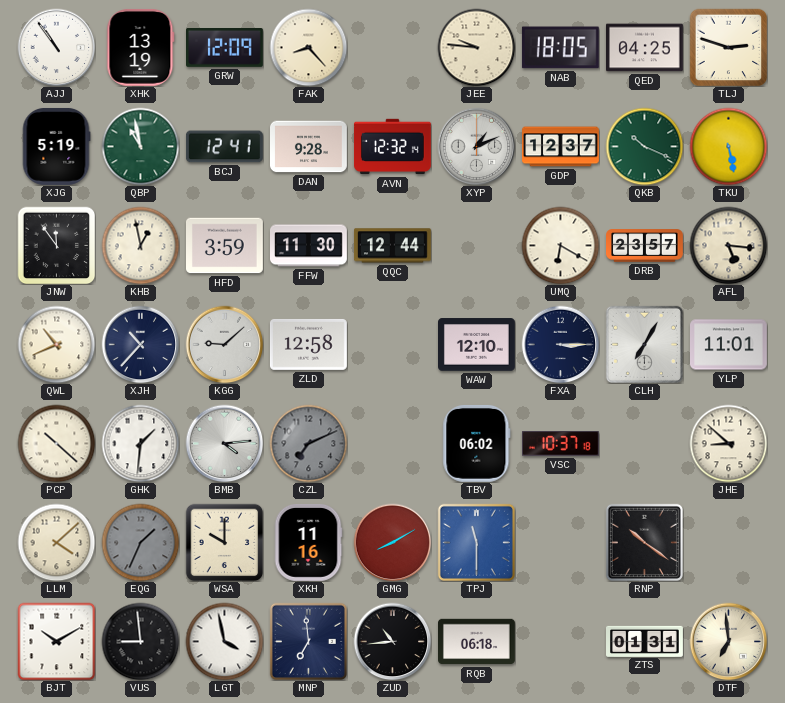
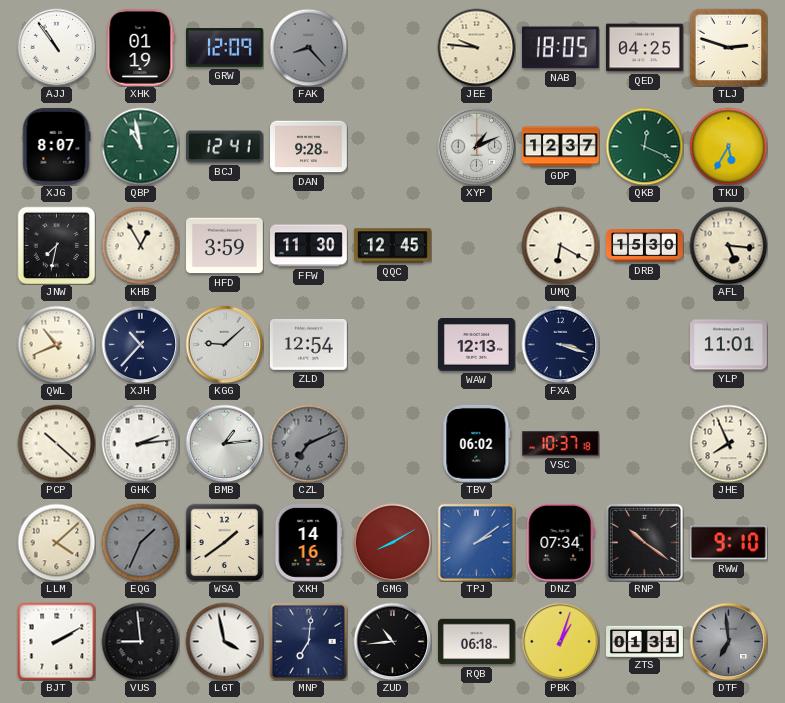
XHK: 13:19 -> 01:19
FAK dial: cream -> grey
XJG: 5:19 -> 8:07
AVN: 12:32 -> none
QKB: 10:19 -> 12:19
TKU: 5:28 -> 5:35
JNW: 11:54 -> 7:32
KHB: 12:58 -> 12:55
QQC: 12:44 -> 12:45
DRB: 23:57 -> 15:30
ZLD: 12:58 -> 12:54
WAW: 12:10 -> 12:13
FXA: 3:15 -> 3:18
CLH: 7:05 -> none
GHK: 1:31 -> 2:14
BMB: 4:14 -> 1:14
JHE: 8:52 -> 7:56
WSA: 10:00 -> 1:39
XKH: 11:16 -> 14:16
TPJ: 11:30 -> 2:09
DNZ: none -> 07:34
RWW: none -> 9:10
BJT: 10:10 -> 2:10
MNP: 6:59 -> 7:01
PBK: none -> 1:03
DTF dial: cream -> grey
